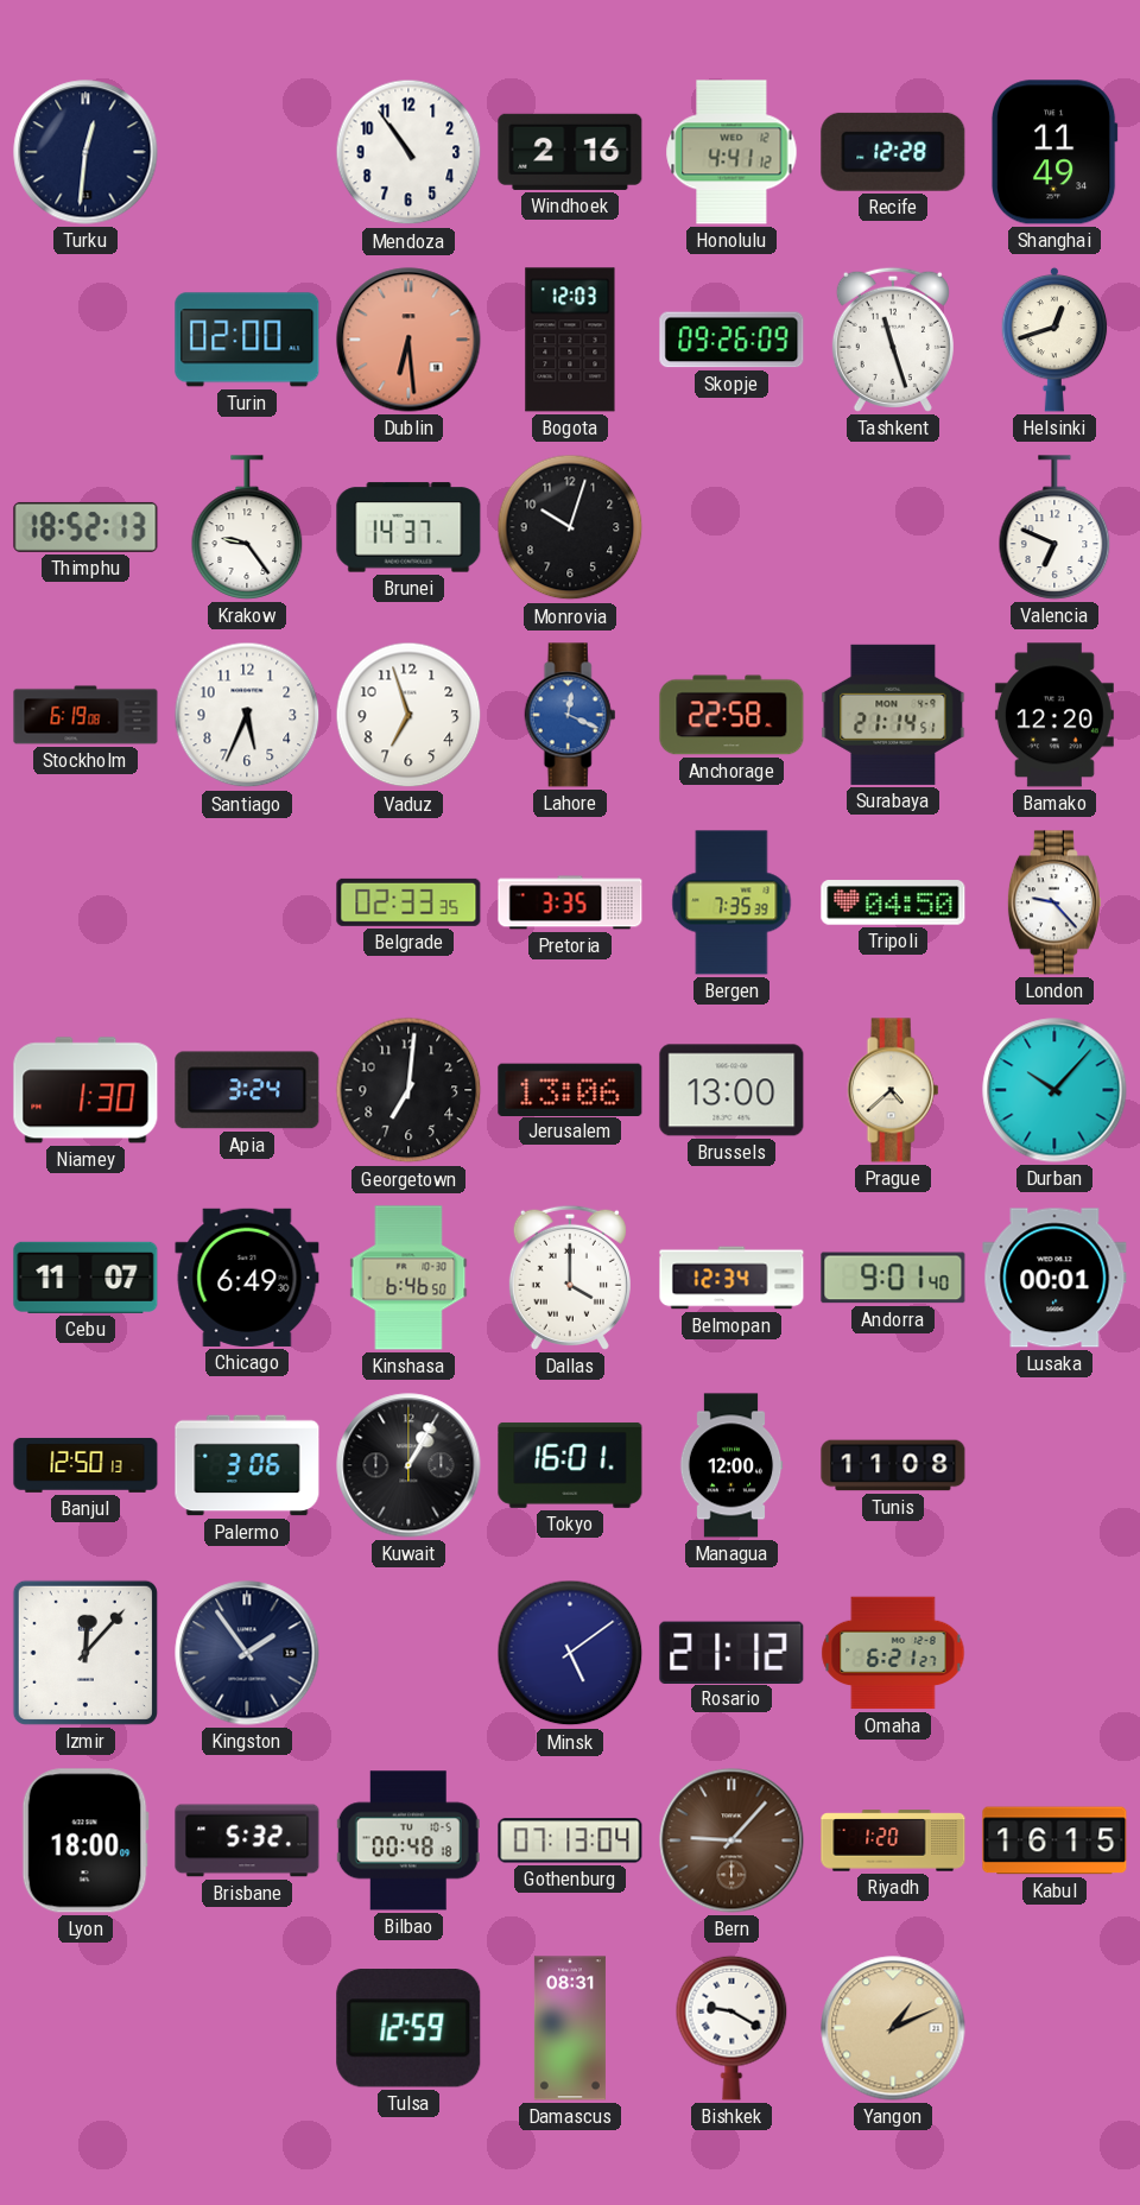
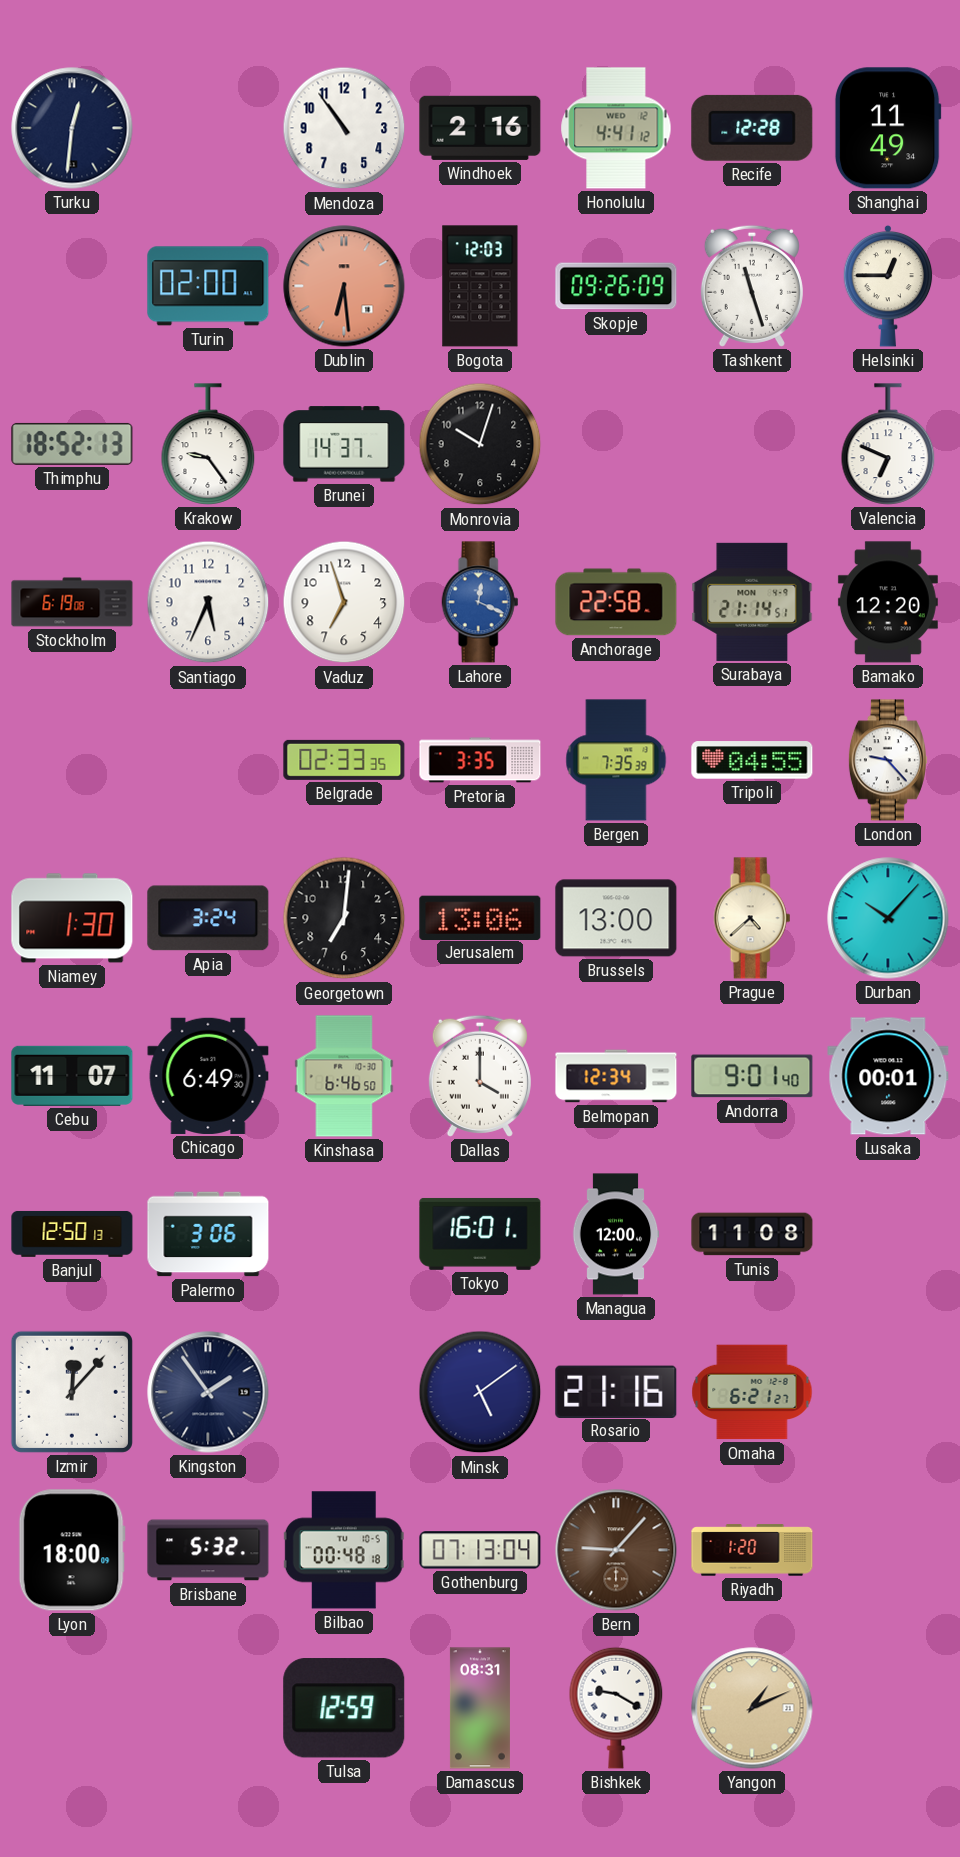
Helsinki: 12:42 -> 12:45
Tripoli: 04:50 -> 04:55
Kuwait: 1:05 -> none
Rosario: 21:12 -> 21:16
Kabul: 16:15 -> none
